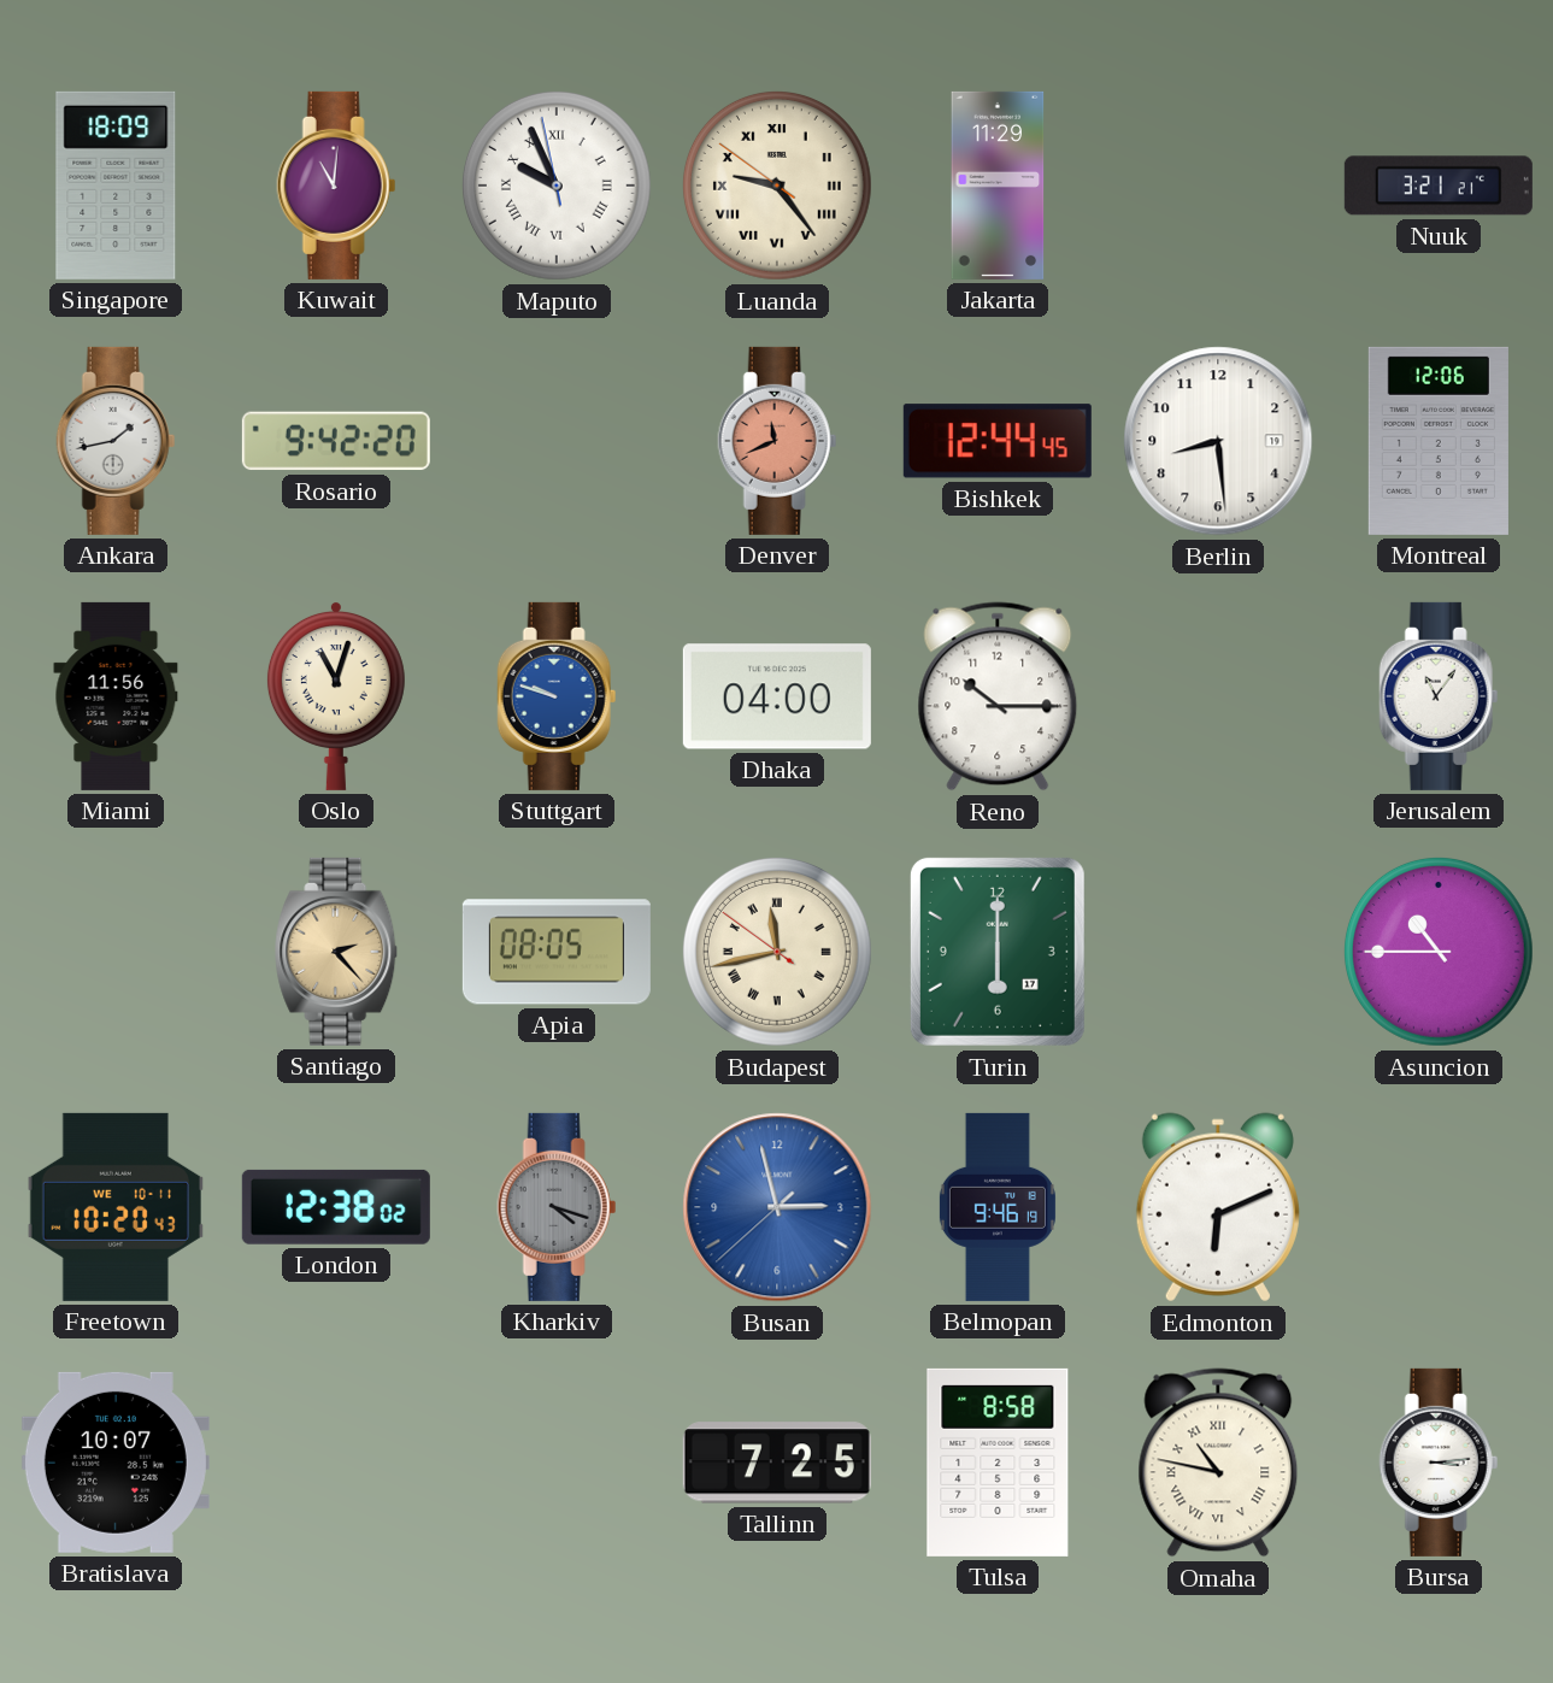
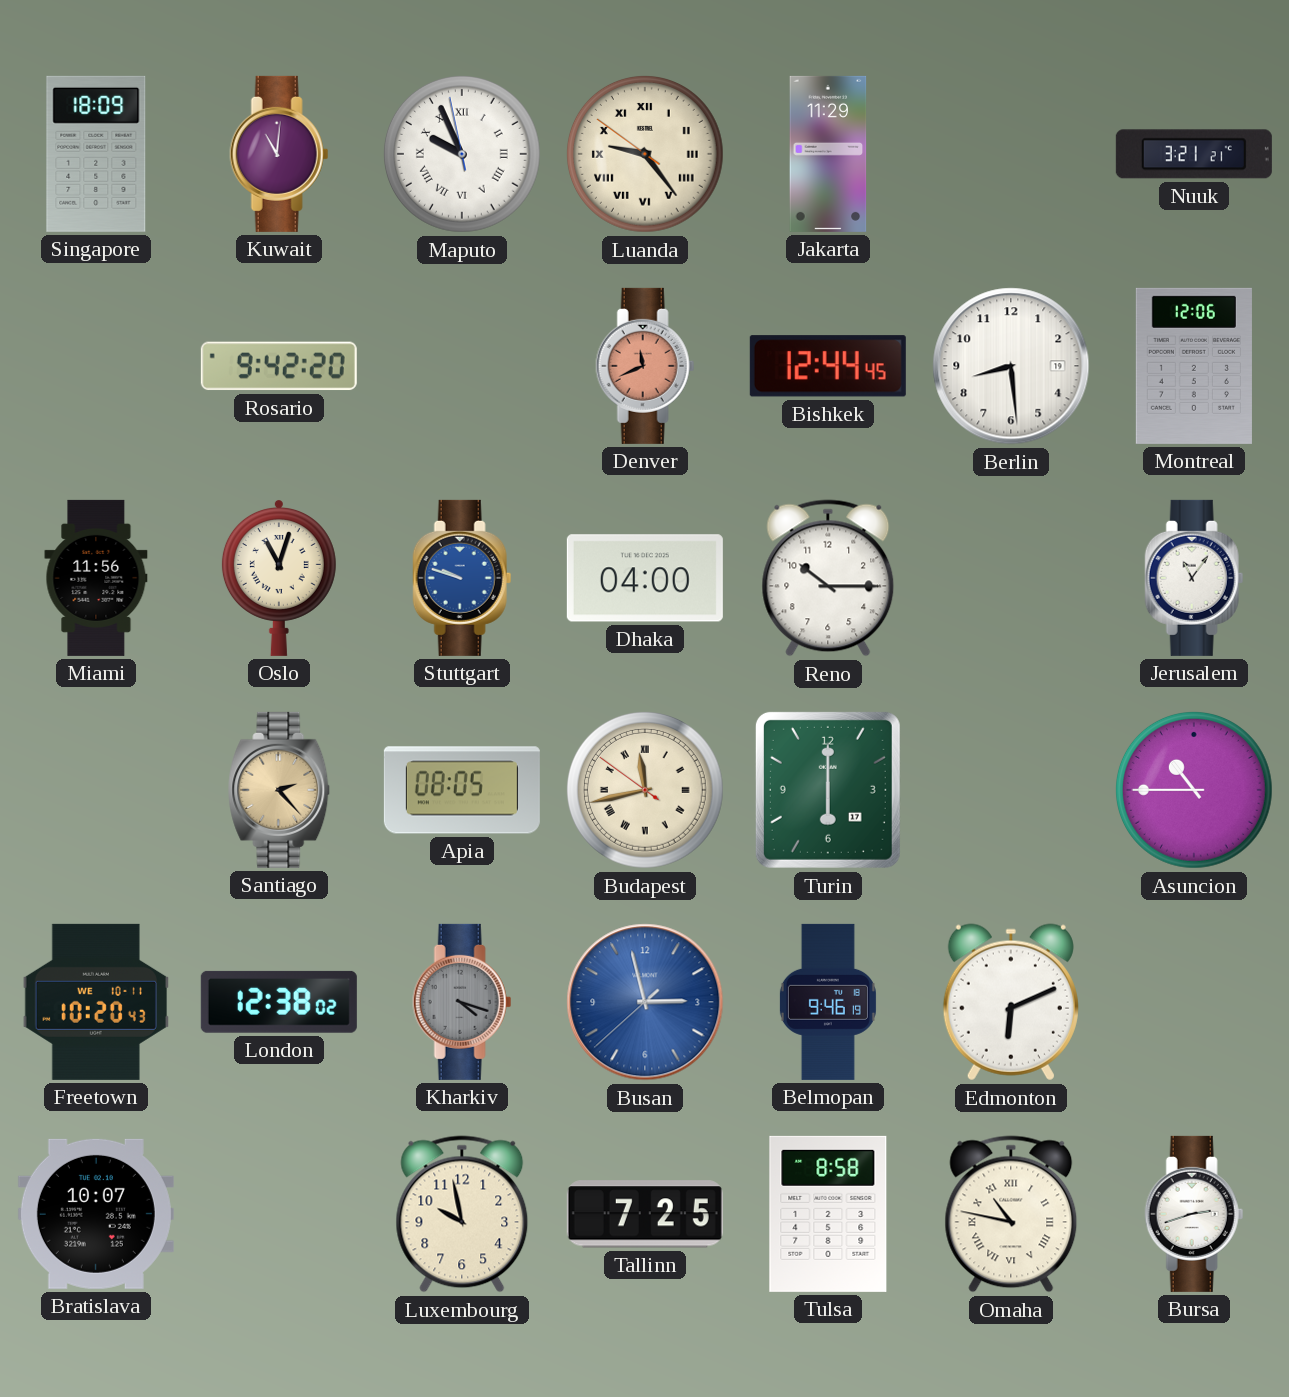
Ankara: 1:43 -> none
Luxembourg: none -> 9:58
Bursa: 3:14 -> 2:42
